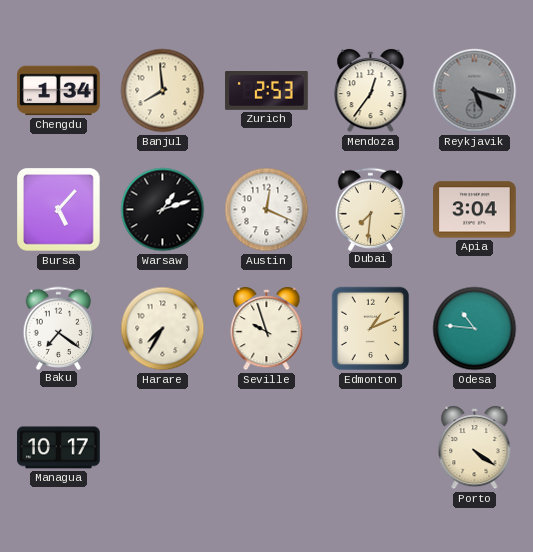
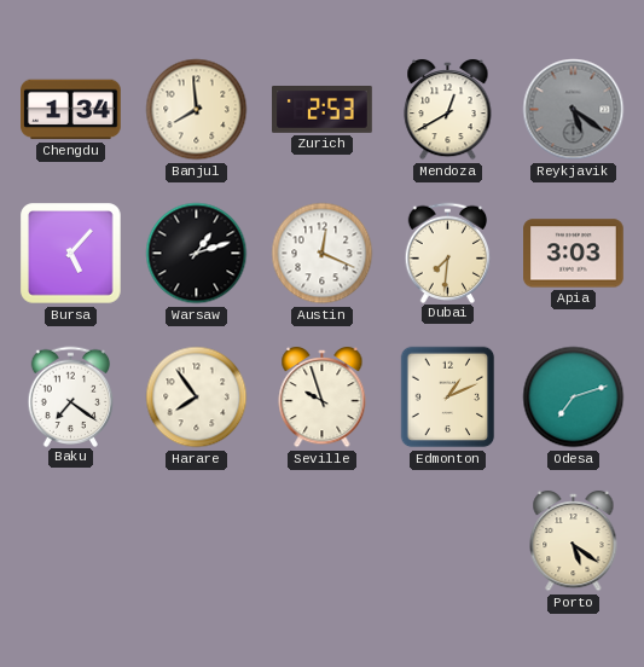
Mendoza: 12:36 -> 12:40
Reykjavik: 5:18 -> 5:21
Apia: 3:04 -> 3:03
Harare: 7:35 -> 7:54
Odesa: 10:46 -> 7:12
Managua: 10:17 -> none
Porto: 4:21 -> 5:21
